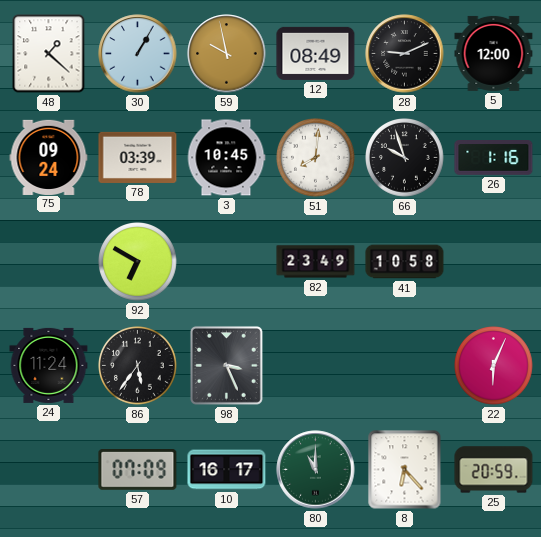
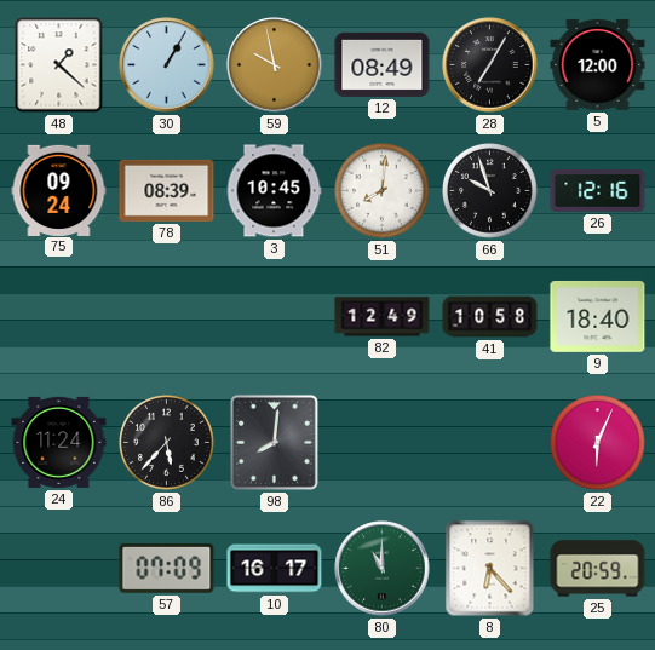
28: 9:11 -> 7:05
78: 03:39 -> 08:39
26: 1:16 -> 12:16
92: 6:50 -> none
82: 23:49 -> 12:49
9: none -> 18:40
86: 5:36 -> 5:37
98: 3:26 -> 8:01
